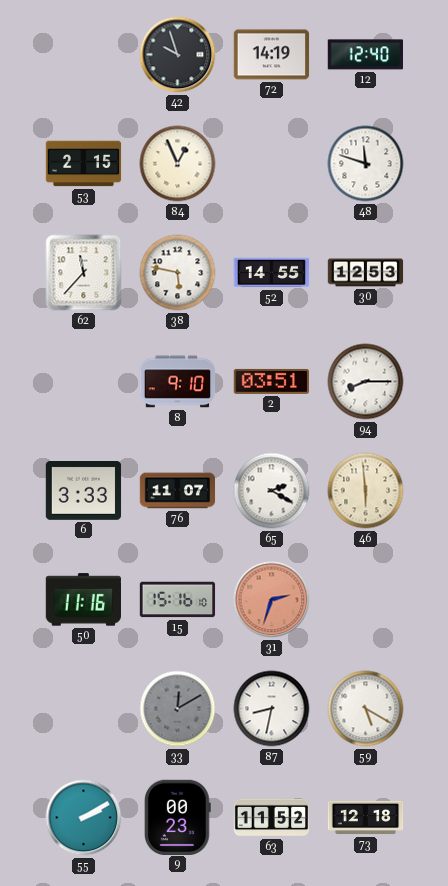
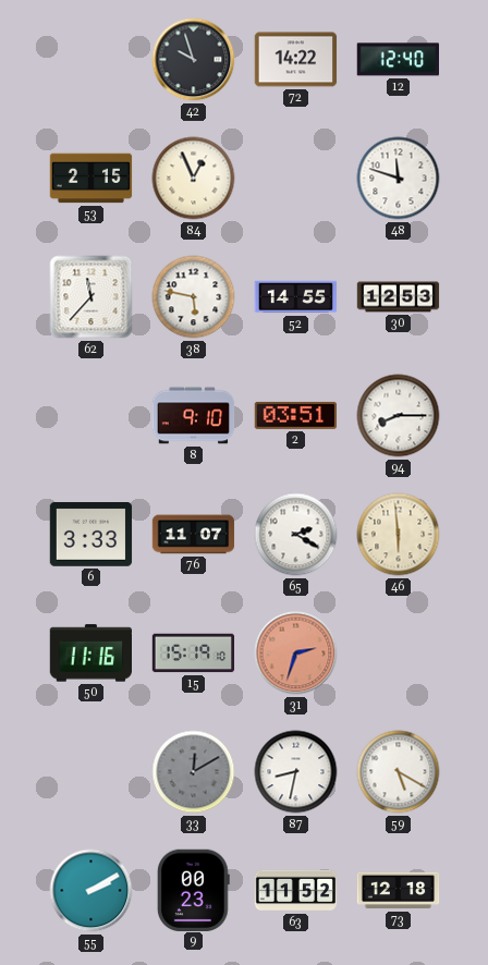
72: 14:19 -> 14:22
15: 15:16 -> 15:19
